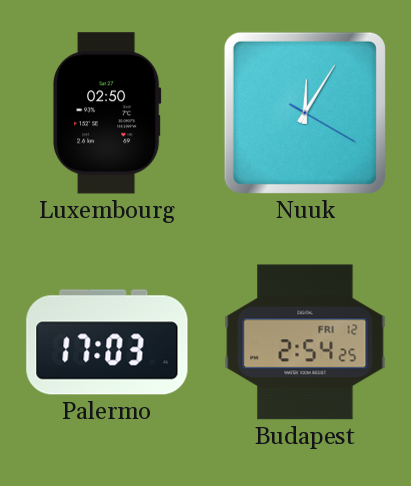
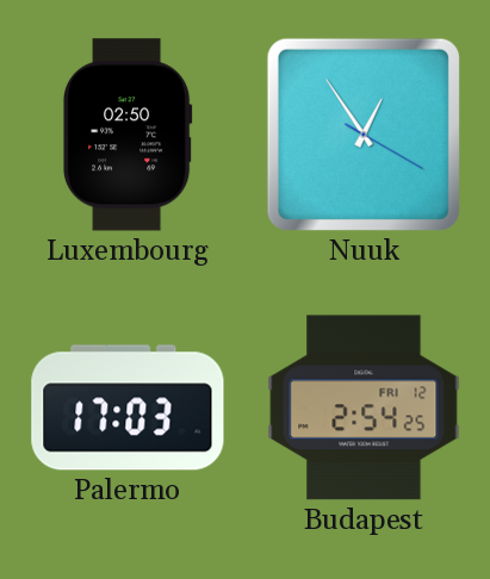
Nuuk: 12:05 -> 12:54
